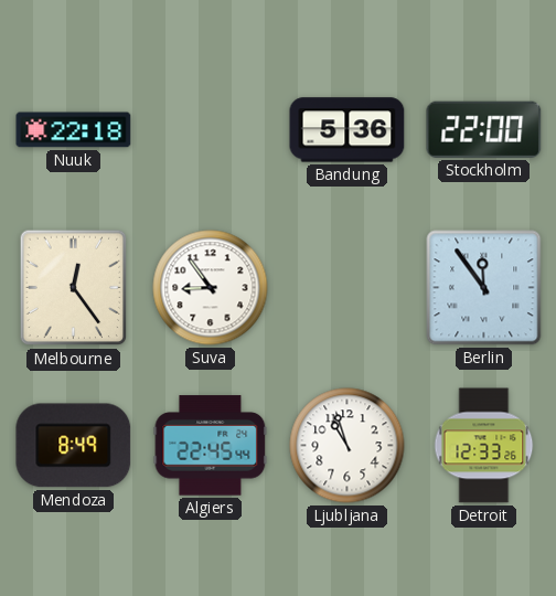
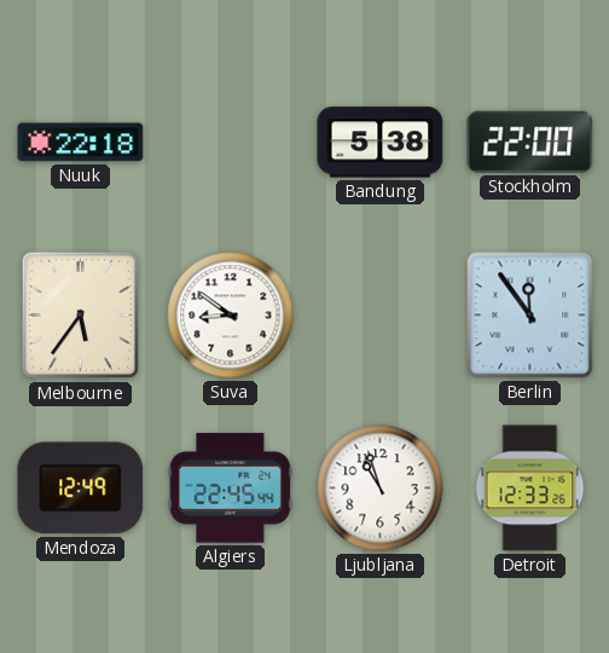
Bandung: 5:36 -> 5:38
Melbourne: 12:24 -> 5:36
Suva: 8:54 -> 8:51
Mendoza: 8:49 -> 12:49
